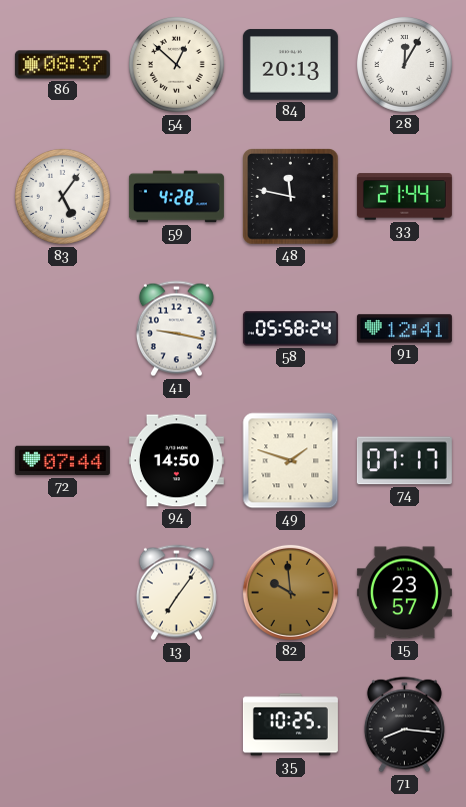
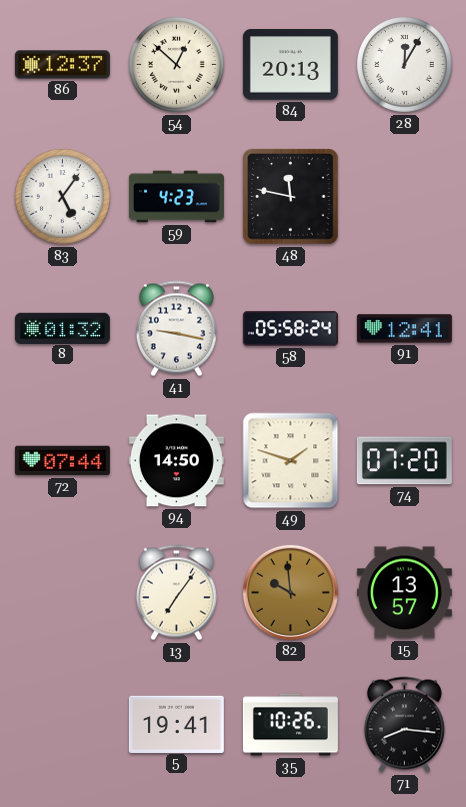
86: 08:37 -> 12:37
59: 4:28 -> 4:23
33: 21:44 -> none
8: none -> 01:32
74: 07:17 -> 07:20
15: 23:57 -> 13:57
5: none -> 19:41
35: 10:25 -> 10:26
